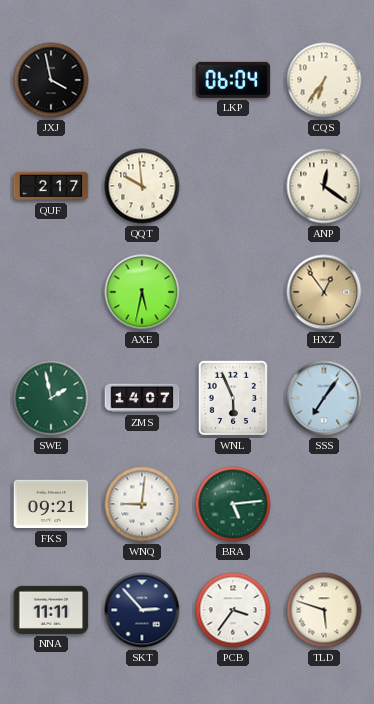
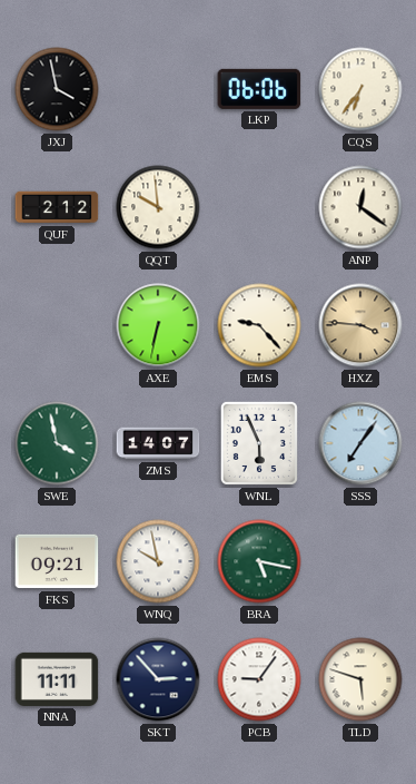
LKP: 06:04 -> 06:06
QUF: 2:17 -> 2:12
AXE: 5:32 -> 6:32
EMS: none -> 9:23
HXZ: 12:54 -> 3:46
SWE: 1:58 -> 3:58
WNQ: 9:01 -> 9:58
BRA: 5:14 -> 5:17
PCB: 3:36 -> 9:06
